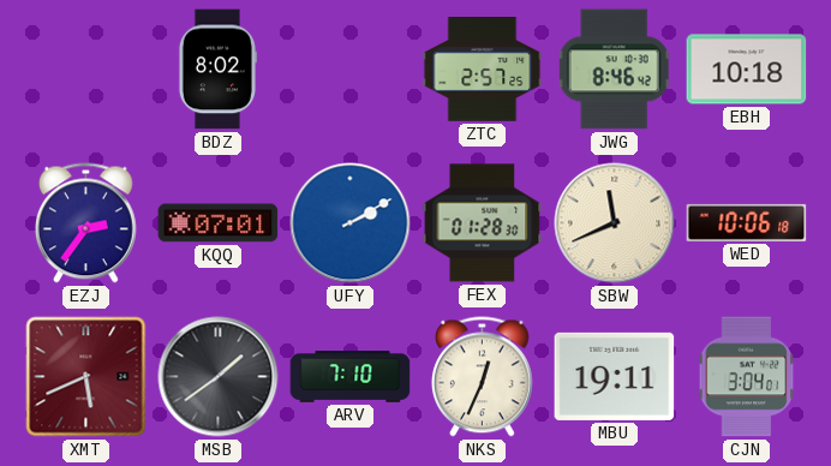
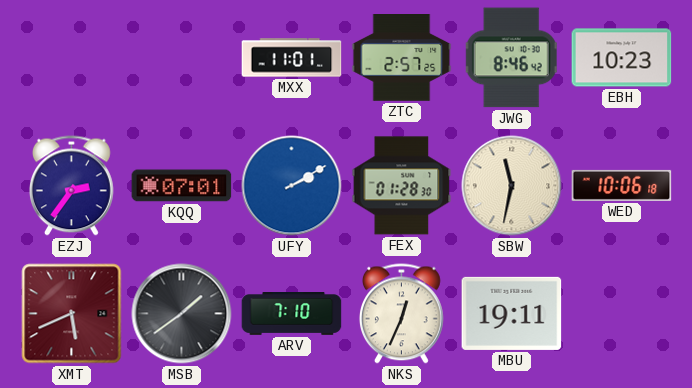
BDZ: 8:02 -> none
MXX: none -> 11:01
EBH: 10:18 -> 10:23
SBW: 11:41 -> 11:32
CJN: 3:04 -> none
